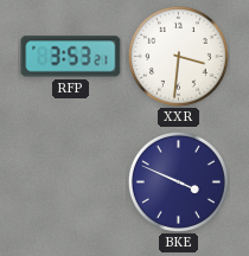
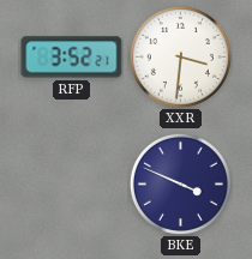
RFP: 3:53 -> 3:52
